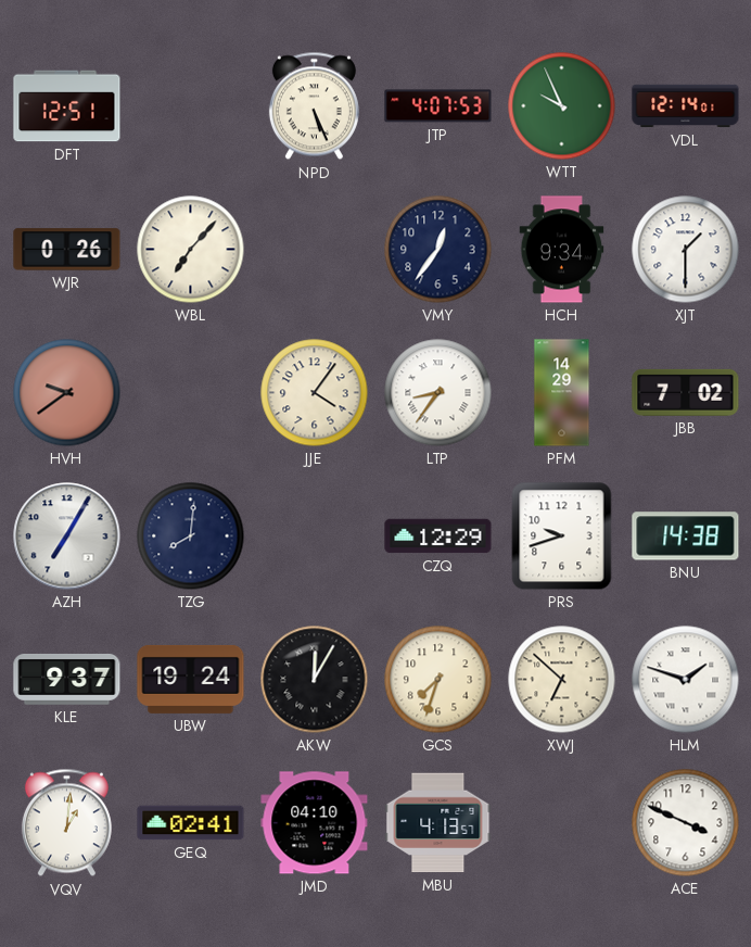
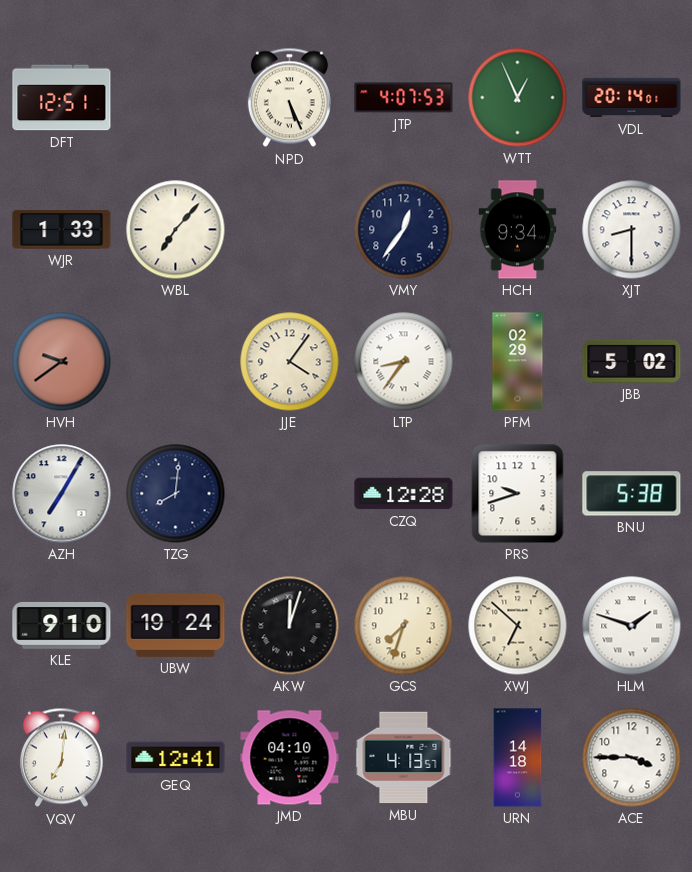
WTT: 9:56 -> 12:56
VDL: 12:14 -> 20:14
WJR: 0:26 -> 1:33
XJT: 1:30 -> 8:30
PFM: 14:29 -> 02:29
JBB: 7:02 -> 5:02
CZQ: 12:29 -> 12:28
BNU: 14:38 -> 5:38
KLE: 9:37 -> 9:10
AKW: 12:05 -> 12:03
VQV: 1:01 -> 7:01
GEQ: 02:41 -> 12:41
URN: none -> 14:18
ACE: 3:49 -> 3:45
